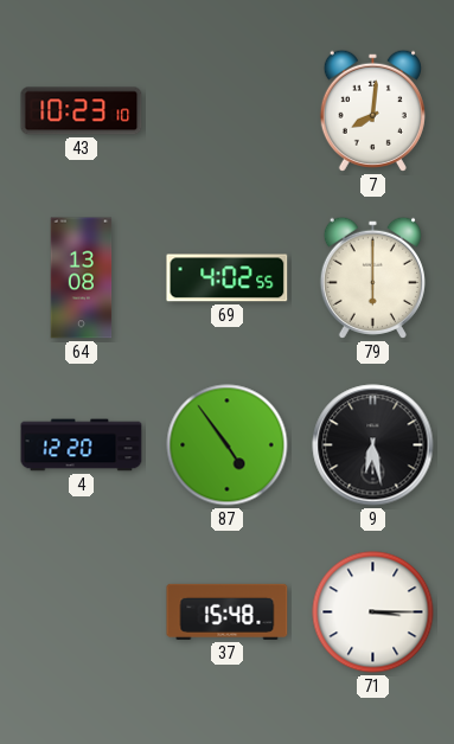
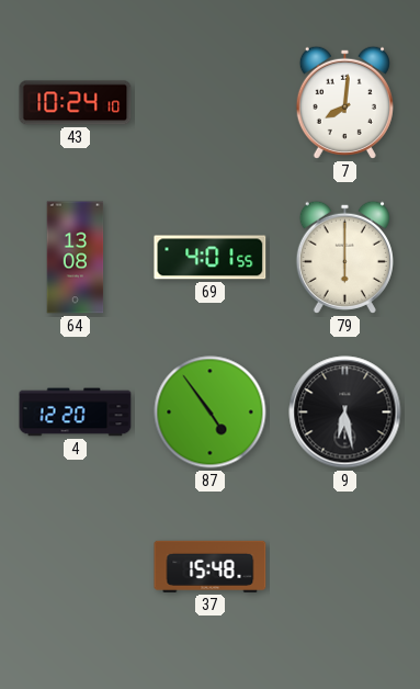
43: 10:23 -> 10:24
69: 4:02 -> 4:01
71: 3:15 -> none
